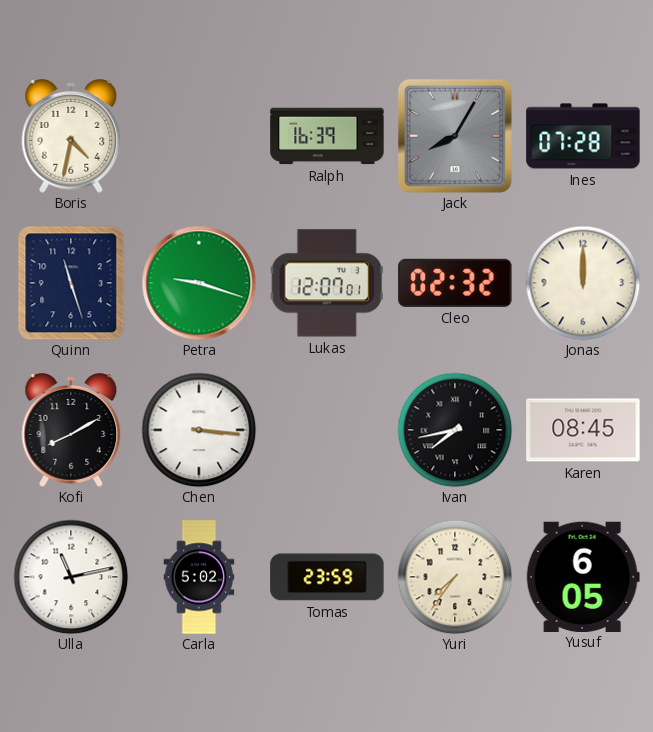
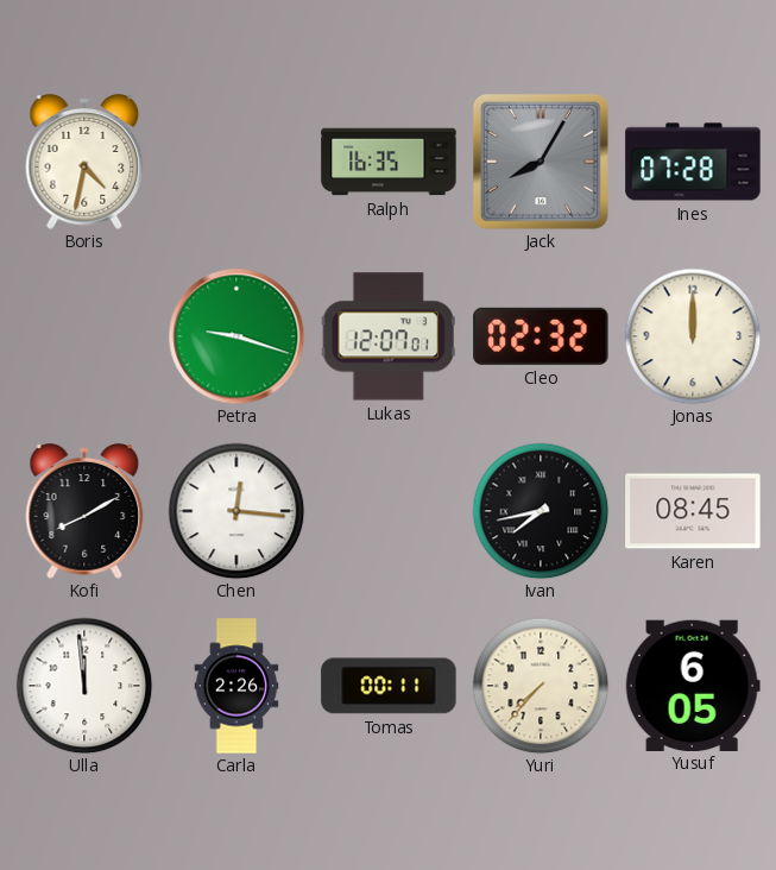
Ralph: 16:39 -> 16:35
Quinn: 11:27 -> none
Chen: 3:16 -> 12:16
Ulla: 11:13 -> 11:59
Carla: 5:02 -> 2:26
Tomas: 23:59 -> 00:11
Yuri: 7:36 -> 7:37
